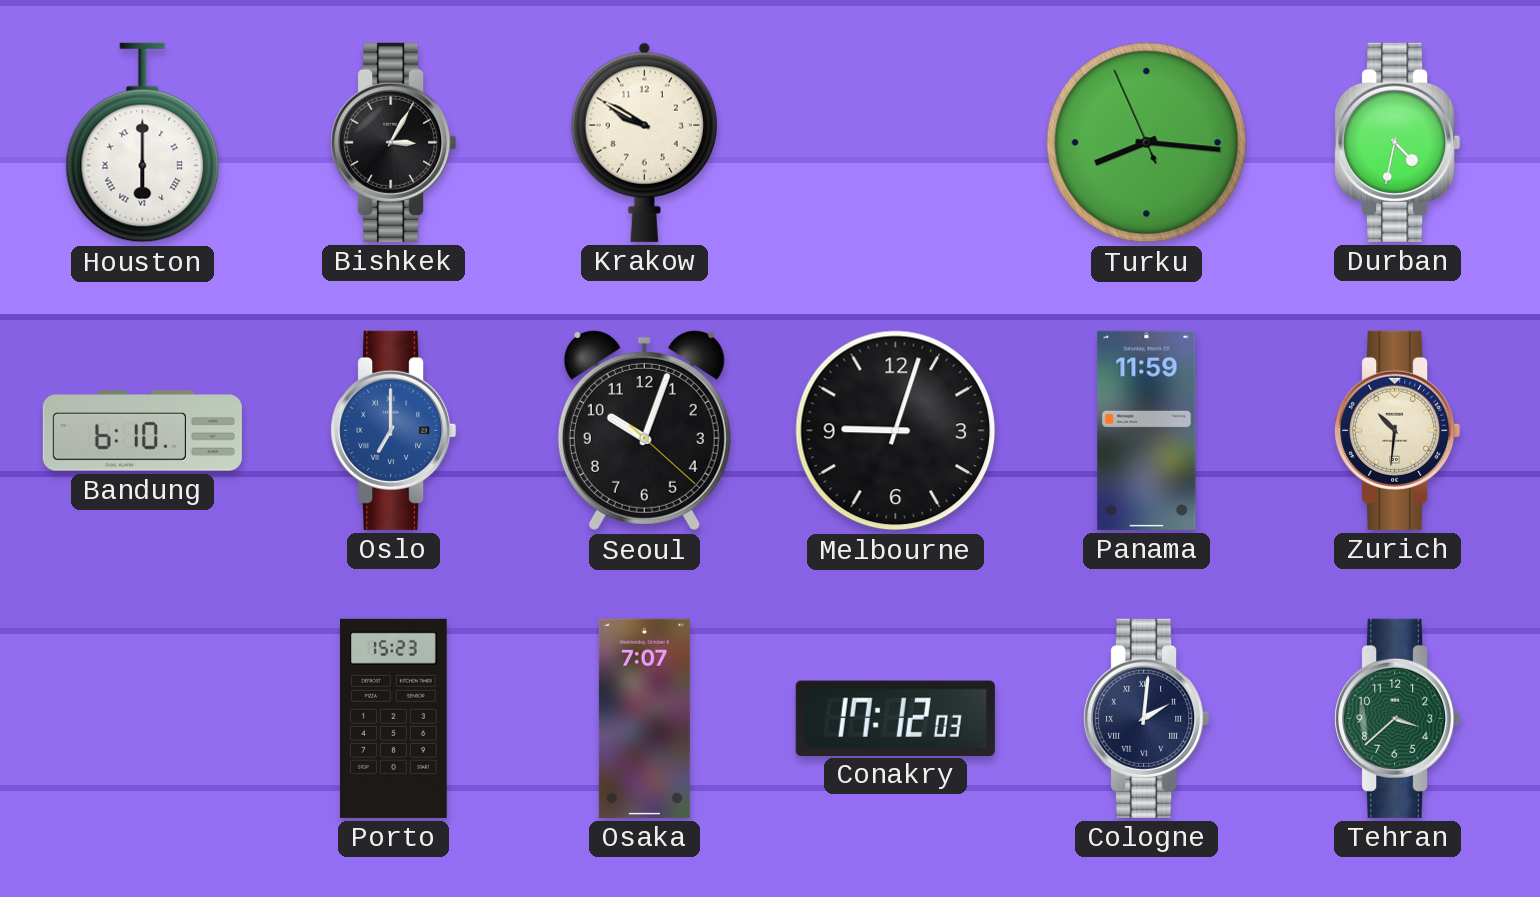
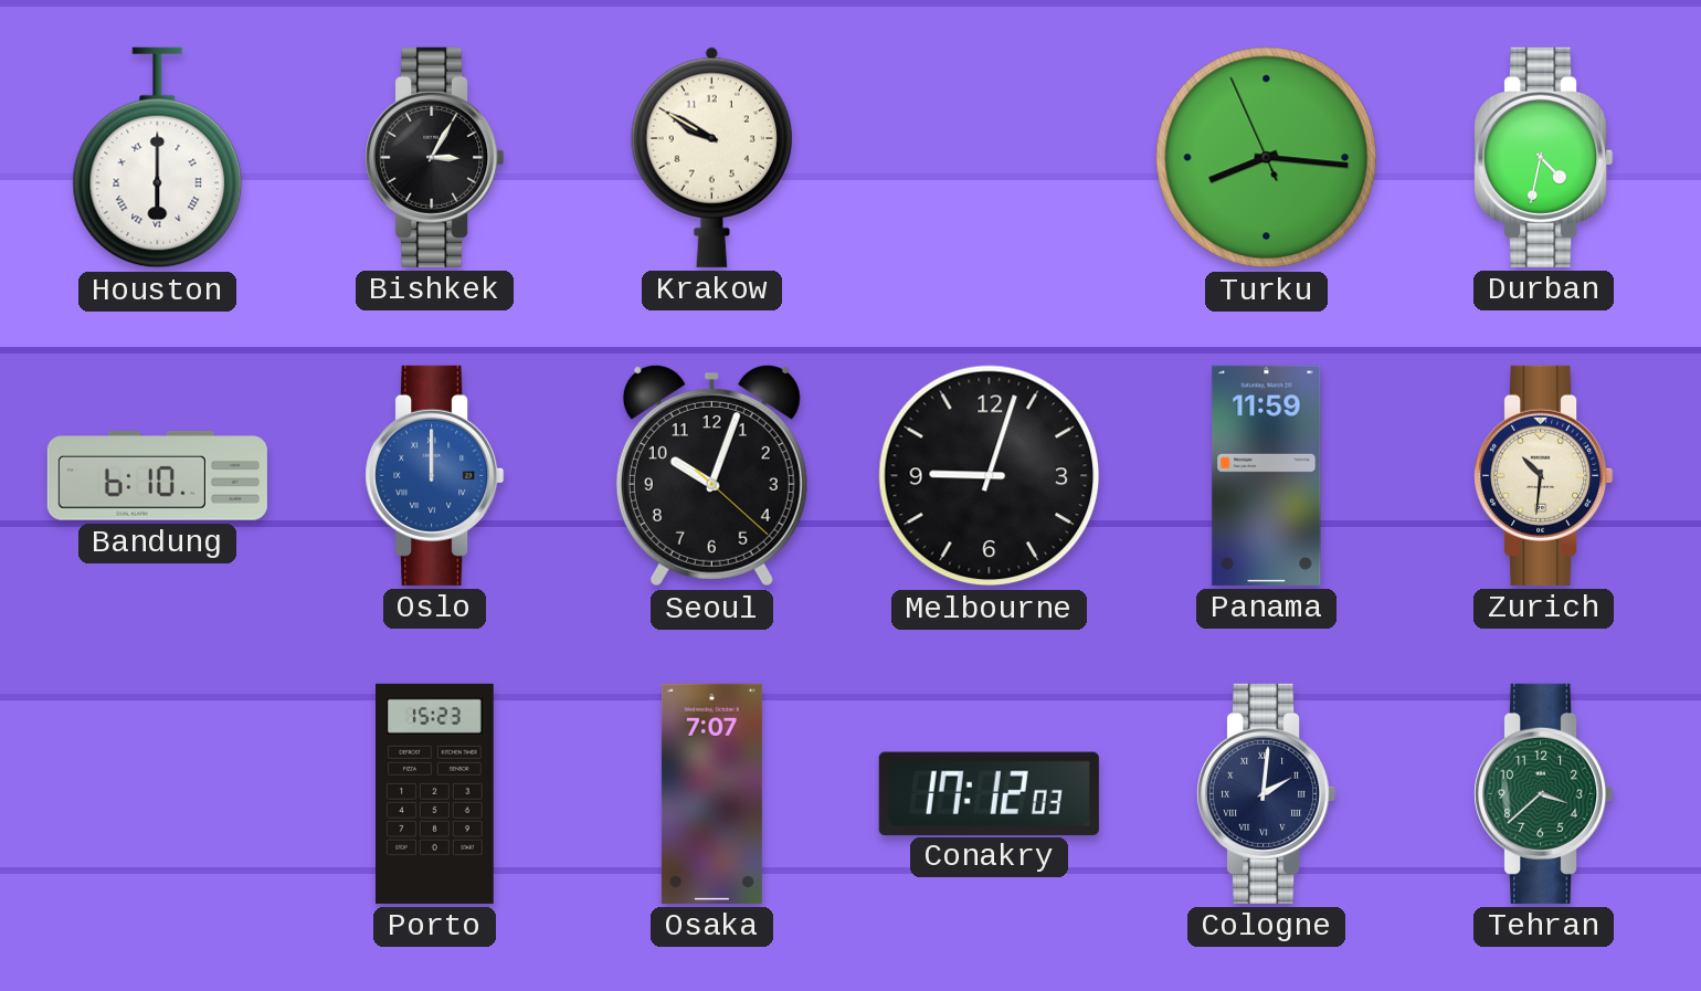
Oslo: 7:00 -> 12:00
